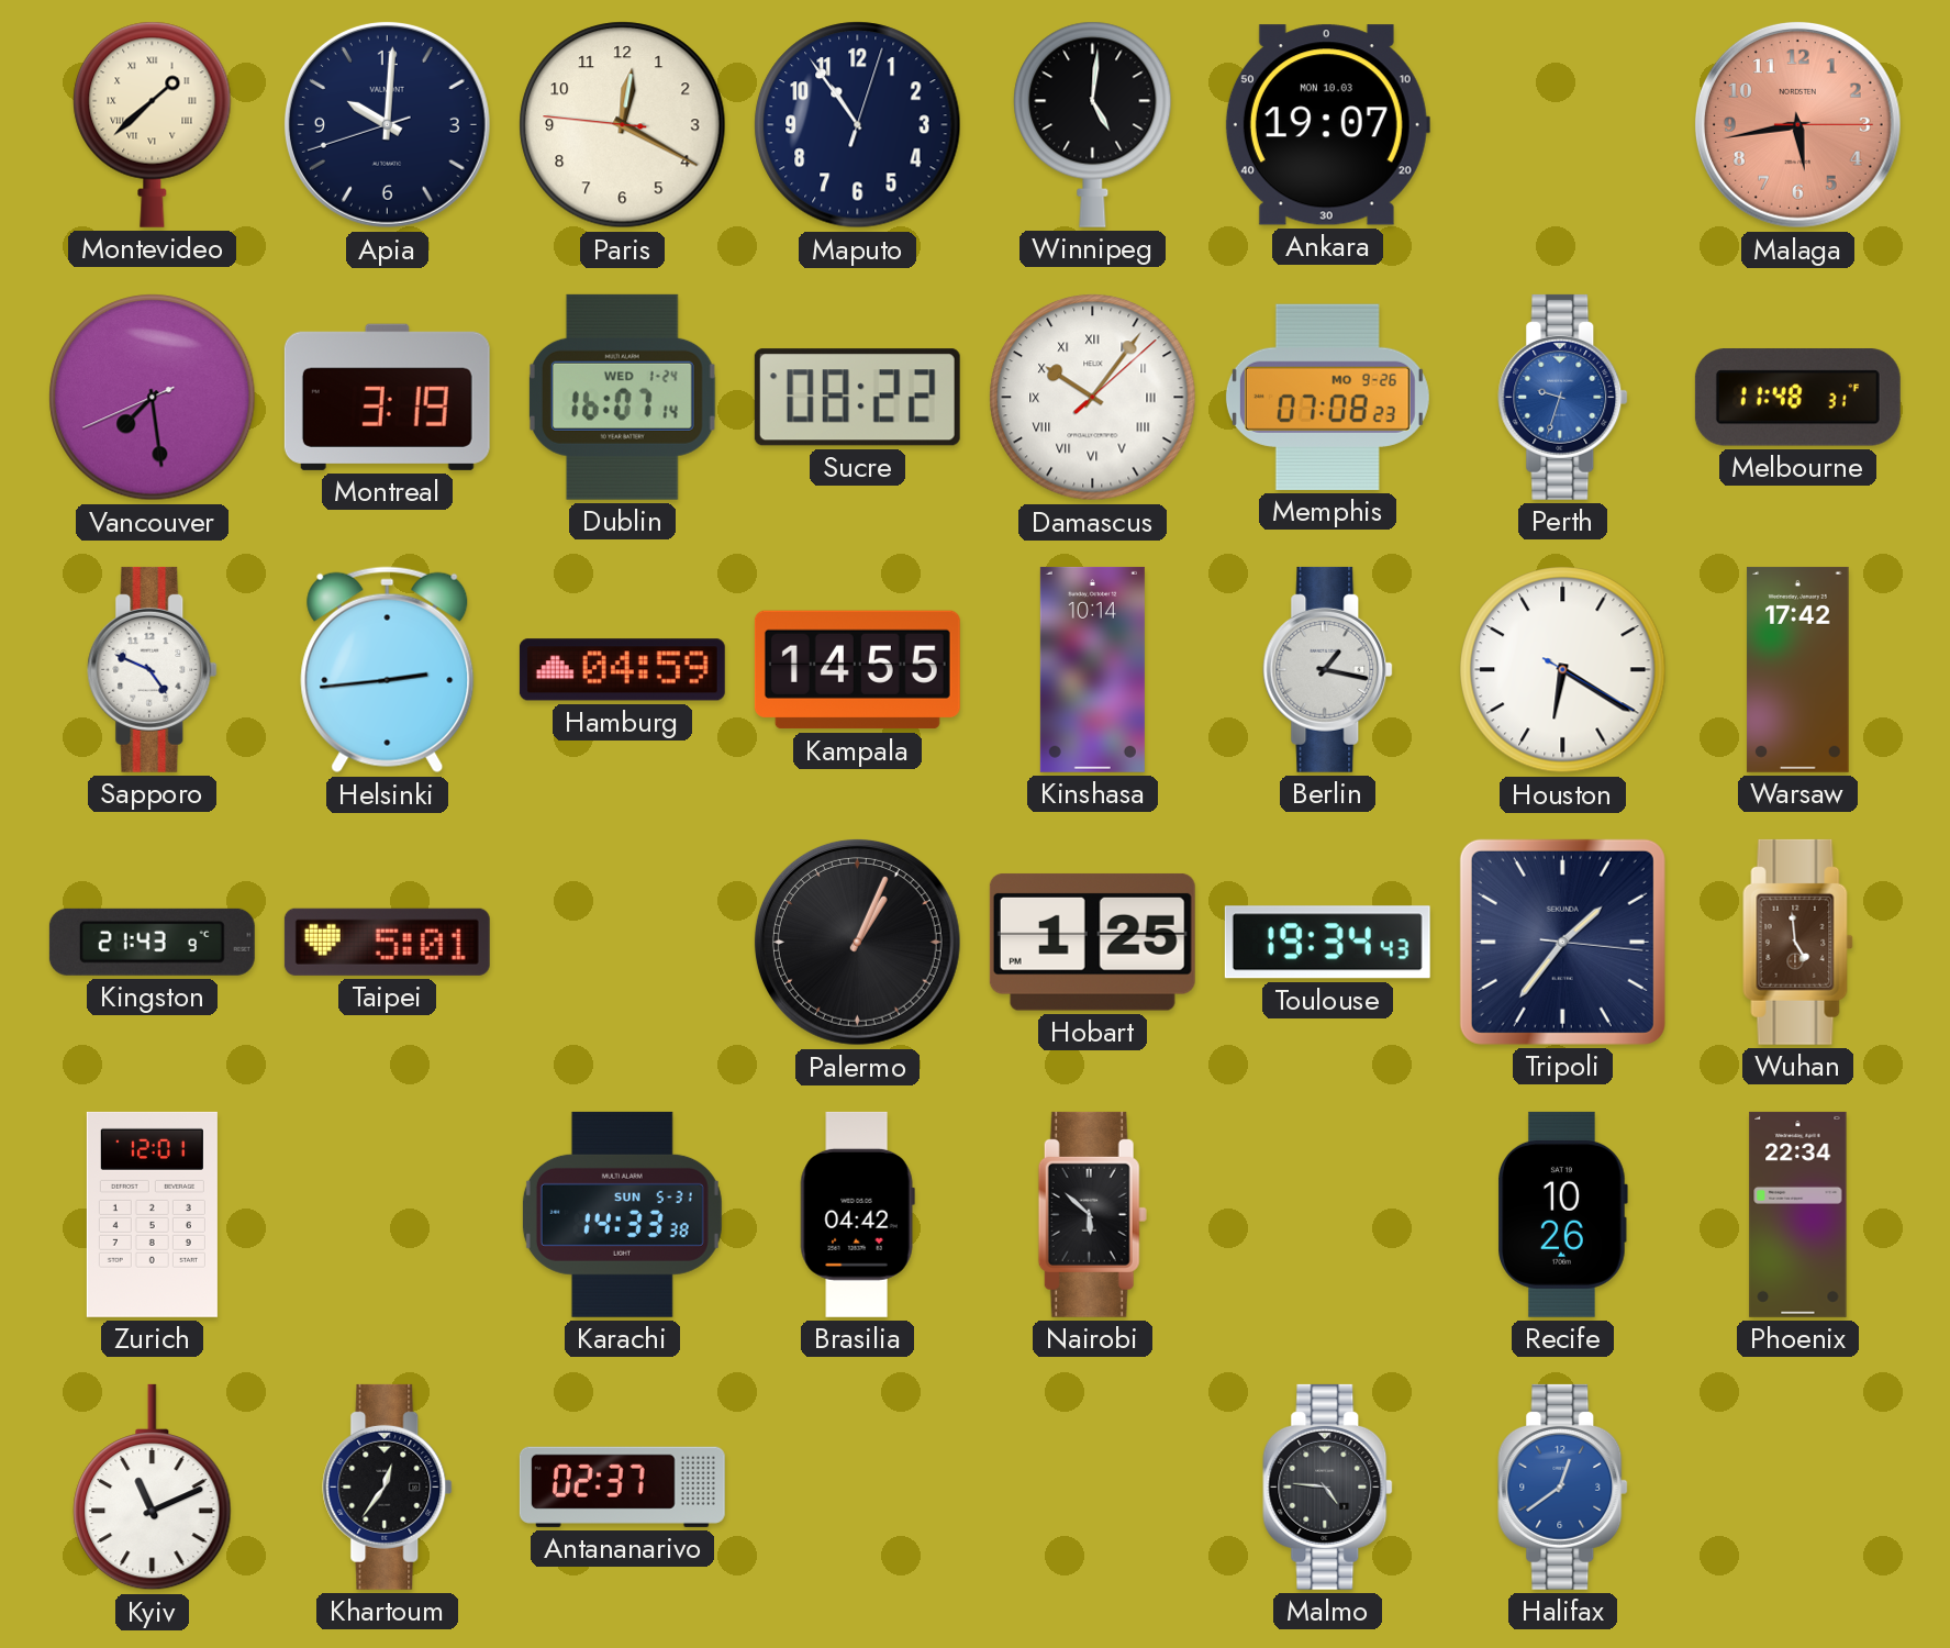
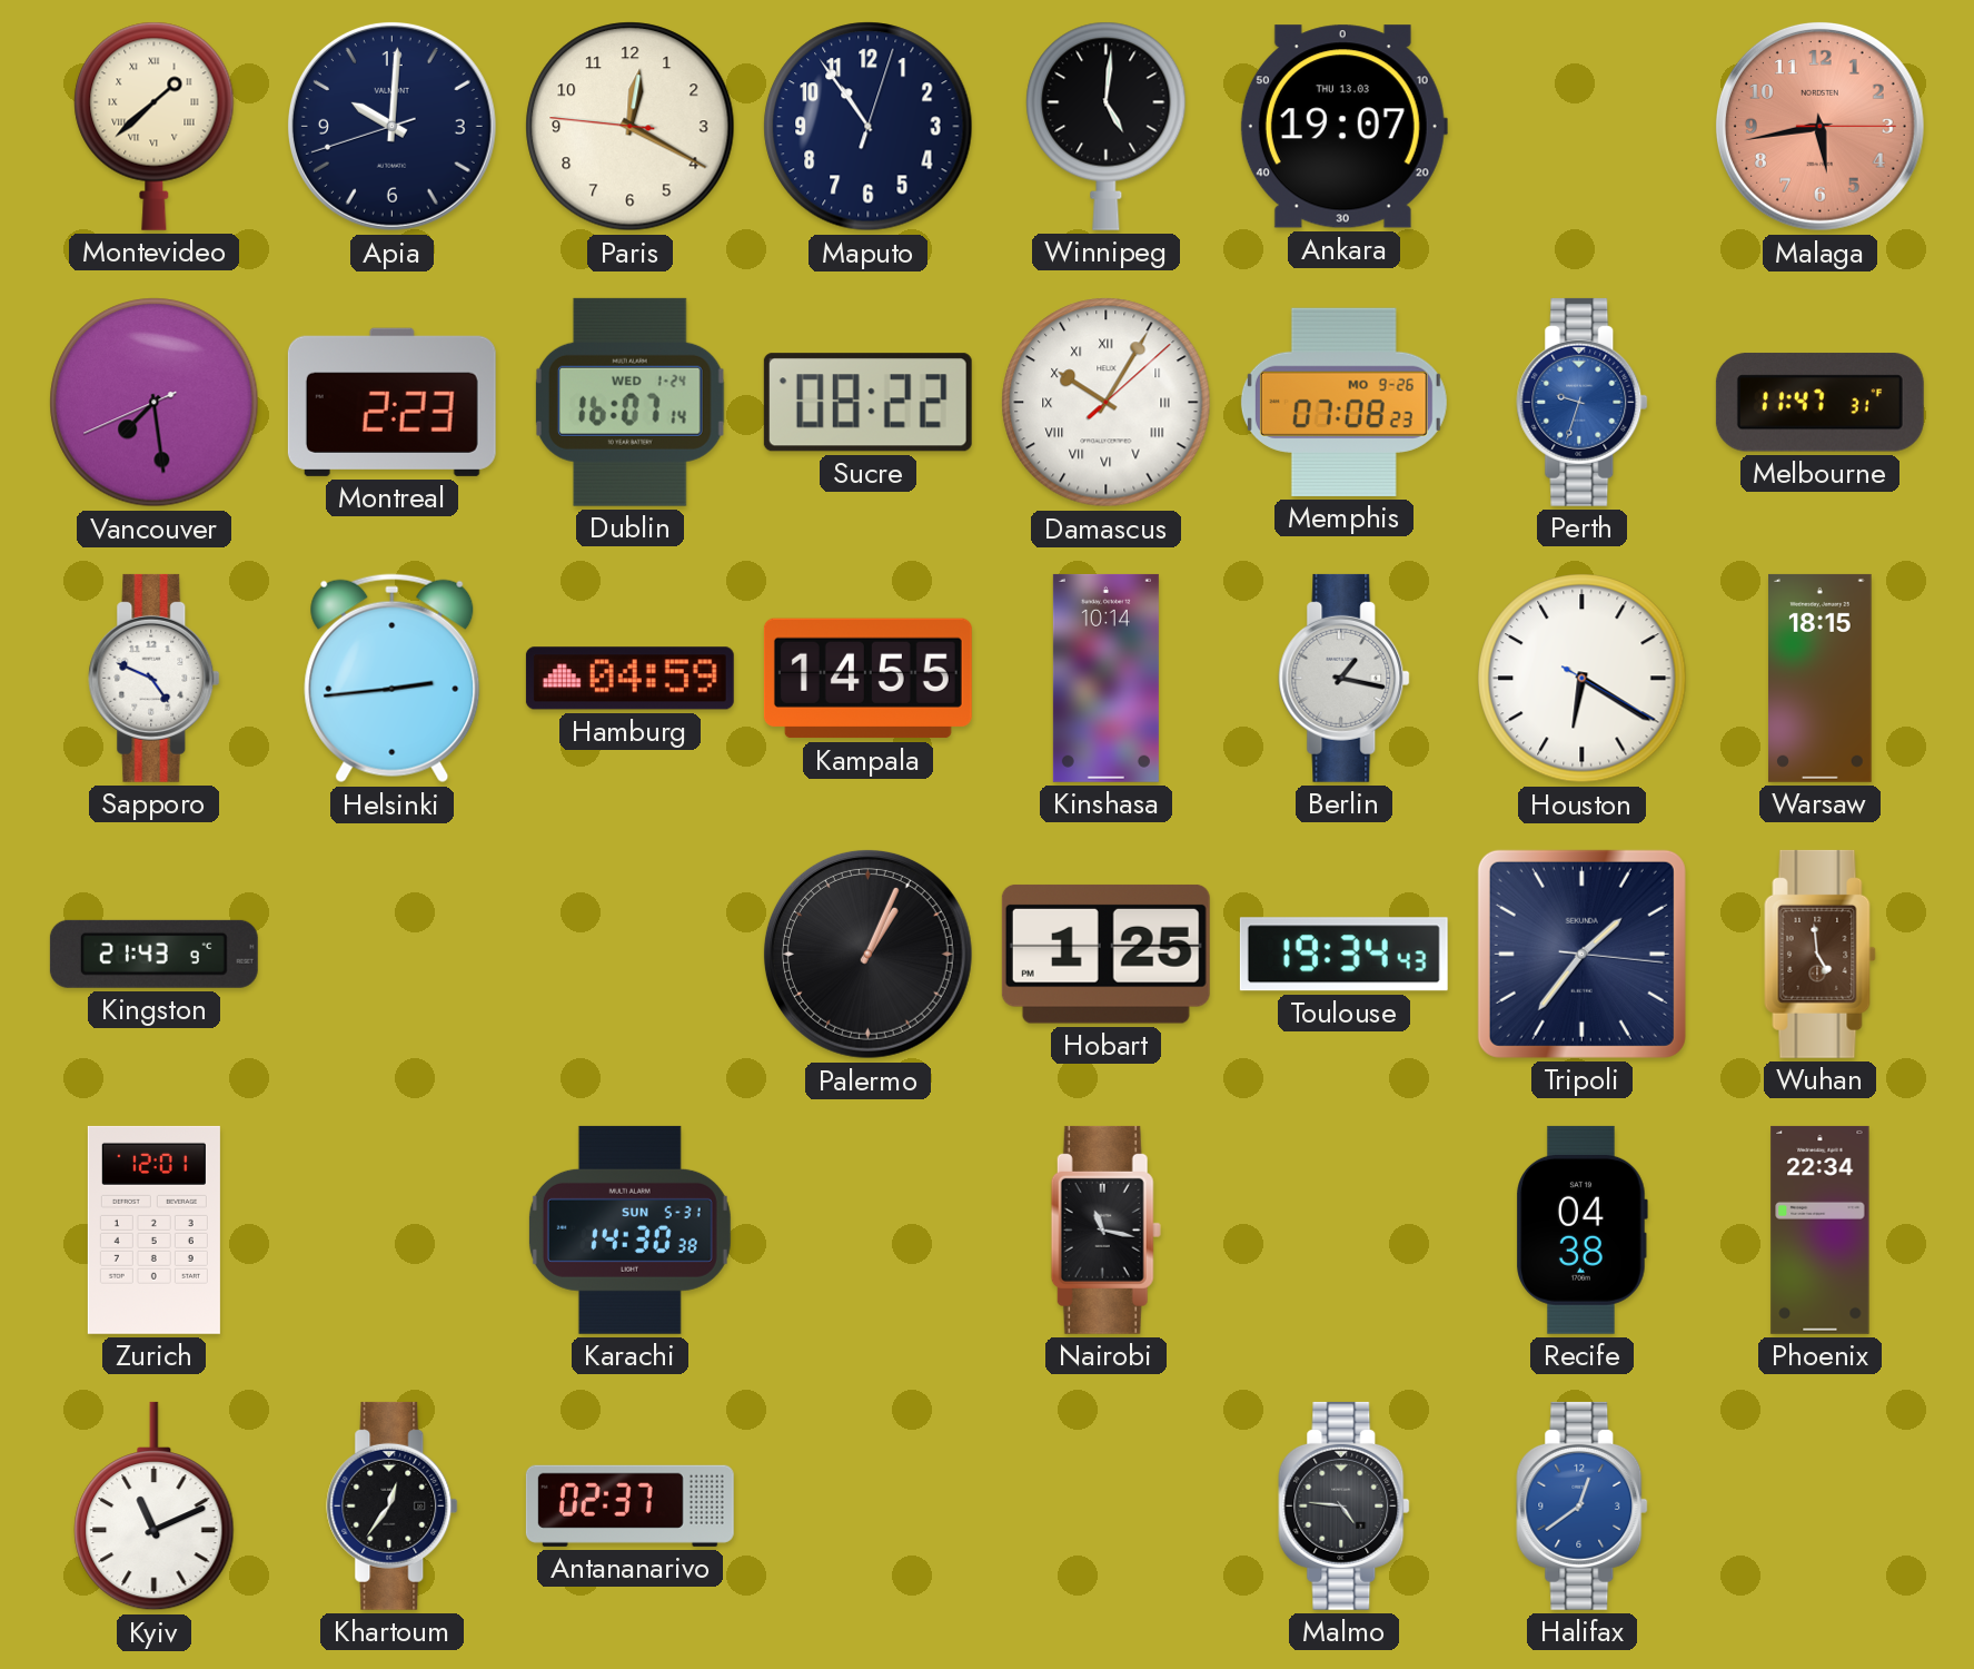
Ankara date: MON 10.03 -> THU 13.03
Montreal: 3:19 -> 2:23
Damascus: 10:06 -> 10:05
Melbourne: 11:48 -> 11:47
Warsaw: 17:42 -> 18:15
Taipei: 5:01 -> none
Karachi: 14:33 -> 14:30
Brasilia: 04:42 -> none
Nairobi: 5:52 -> 11:17
Recife: 10:26 -> 04:38
